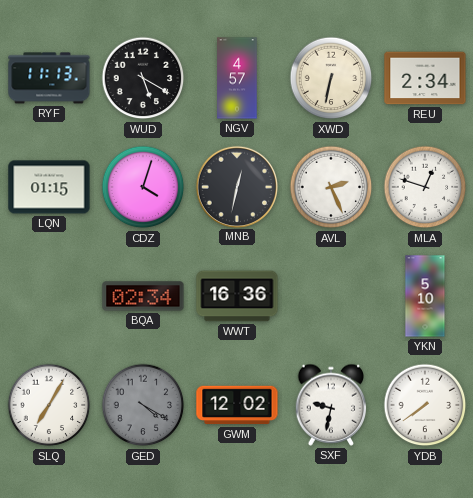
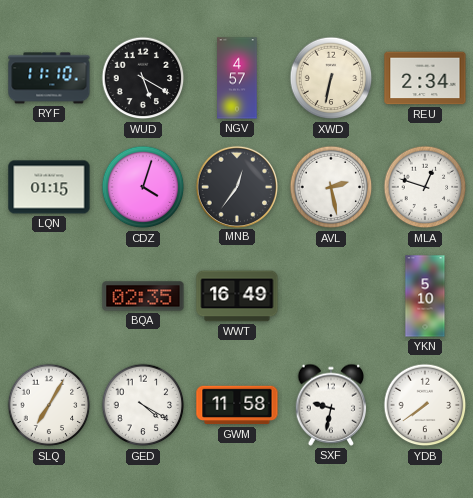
RYF: 11:13 -> 11:10
MNB: 12:32 -> 12:36
AVL: 2:26 -> 2:28
BQA: 02:34 -> 02:35
WWT: 16:36 -> 16:49
GED dial: grey -> white
GWM: 12:02 -> 11:58
